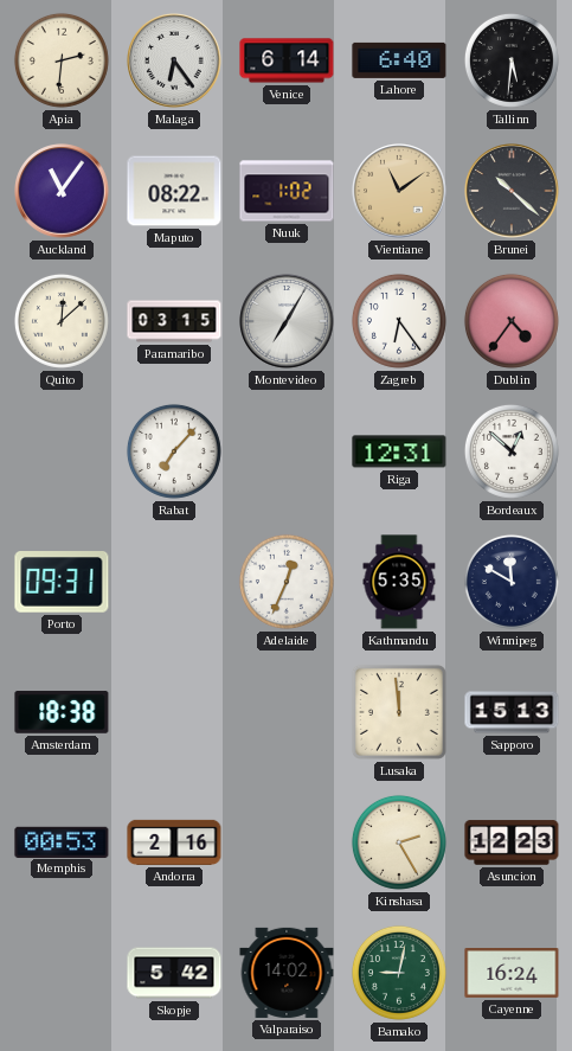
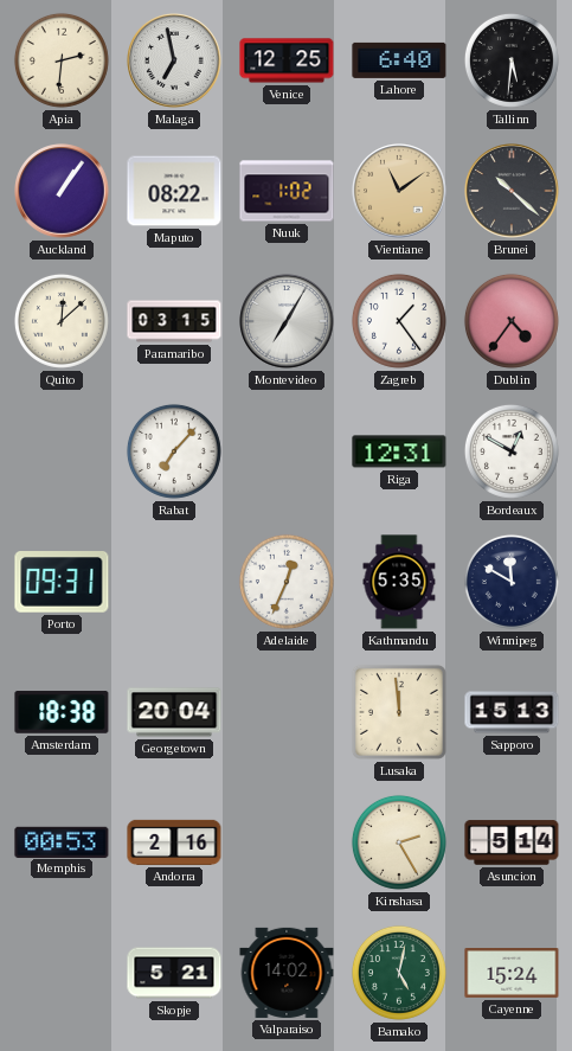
Malaga: 6:24 -> 6:58
Venice: 6:14 -> 12:25
Auckland: 11:06 -> 1:06
Zagreb: 6:24 -> 1:24
Bordeaux: 12:52 -> 12:50
Georgetown: none -> 20:04
Asuncion: 12:23 -> 5:14
Skopje: 5:42 -> 5:21
Bamako: 9:02 -> 5:02
Cayenne: 16:24 -> 15:24
